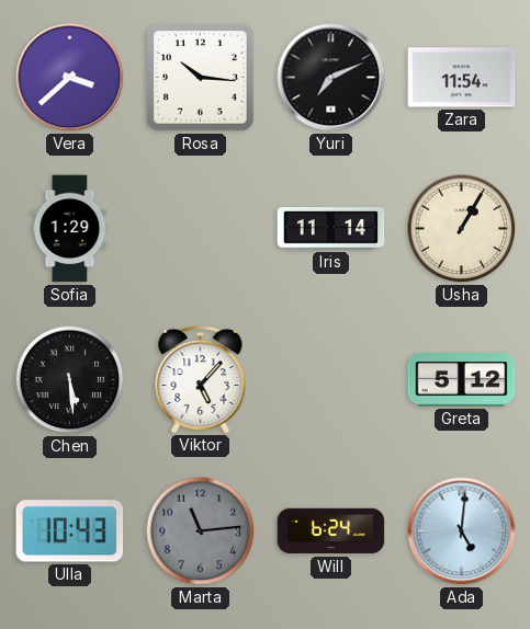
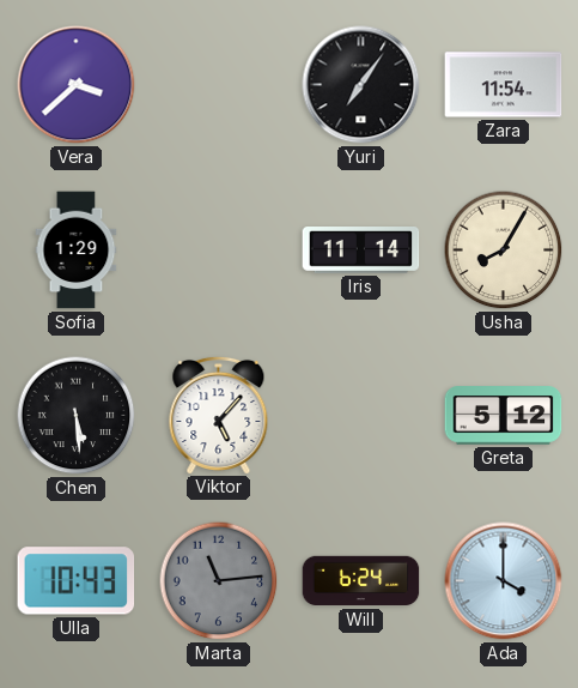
Rosa: 10:16 -> none
Yuri: 7:11 -> 7:06
Usha: 1:05 -> 8:05
Ada: 5:01 -> 4:00
